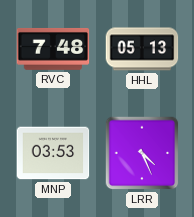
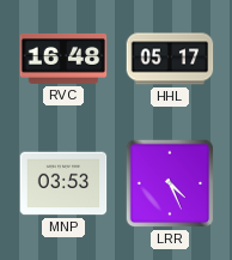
RVC: 7:48 -> 16:48
HHL: 05:13 -> 05:17
